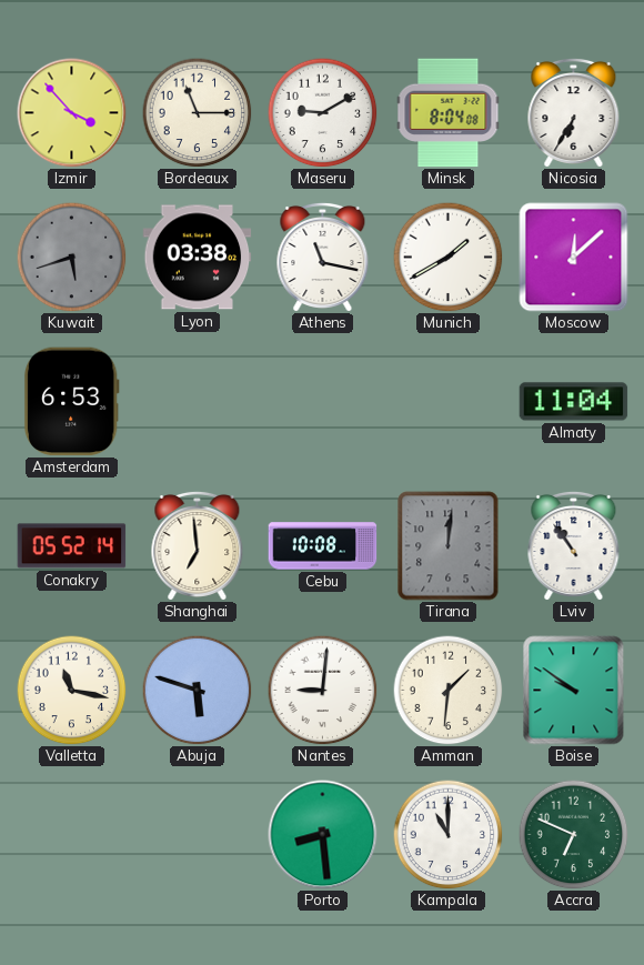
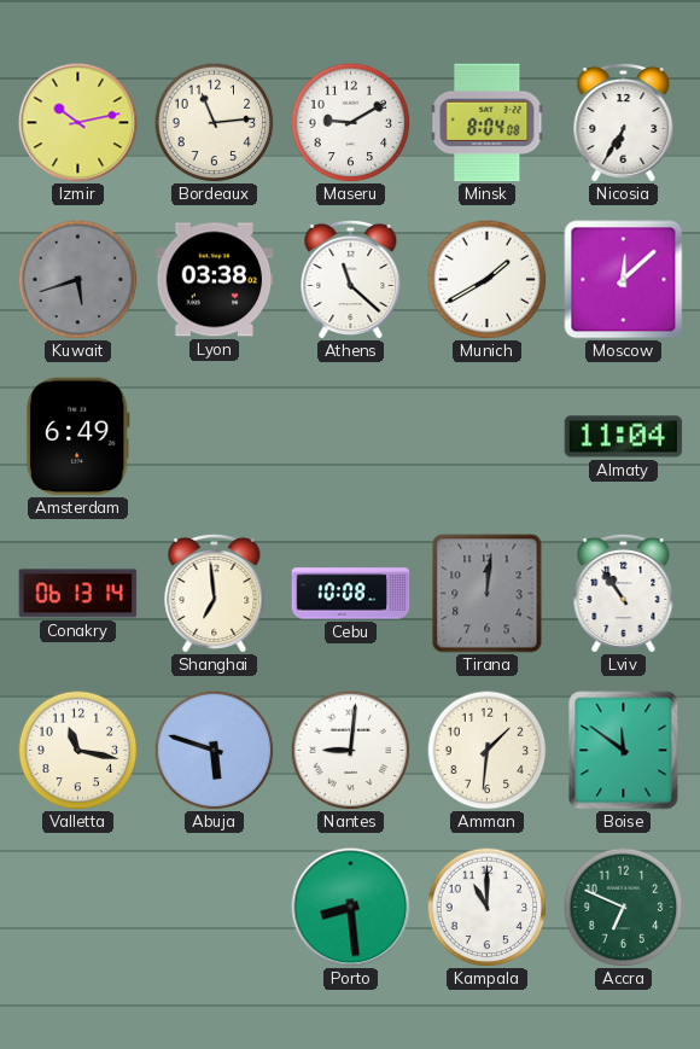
Izmir: 3:53 -> 10:13
Bordeaux: 11:15 -> 11:14
Athens: 11:17 -> 11:22
Amsterdam: 6:53 -> 6:49
Conakry: 05:52 -> 06:13
Boise: 9:51 -> 11:51
